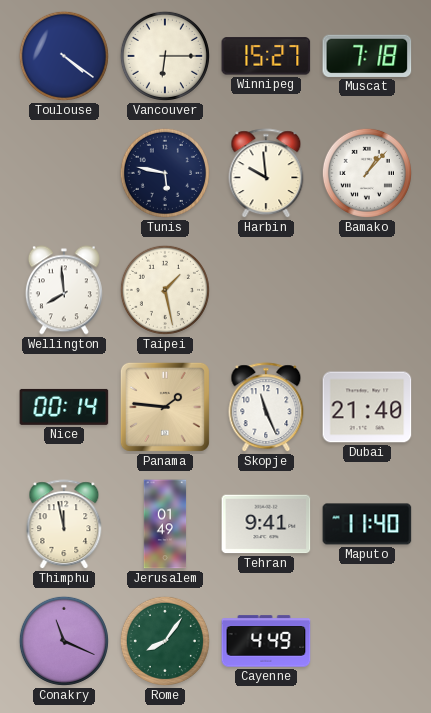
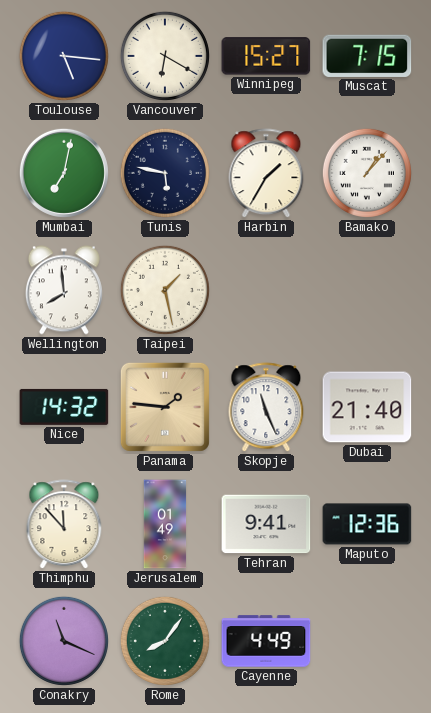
Toulouse: 4:21 -> 5:16
Vancouver: 6:15 -> 6:20
Muscat: 7:18 -> 7:15
Mumbai: none -> 7:02
Harbin: 9:59 -> 1:35
Nice: 00:14 -> 14:32
Thimphu: 11:58 -> 11:53
Maputo: 11:40 -> 12:36
